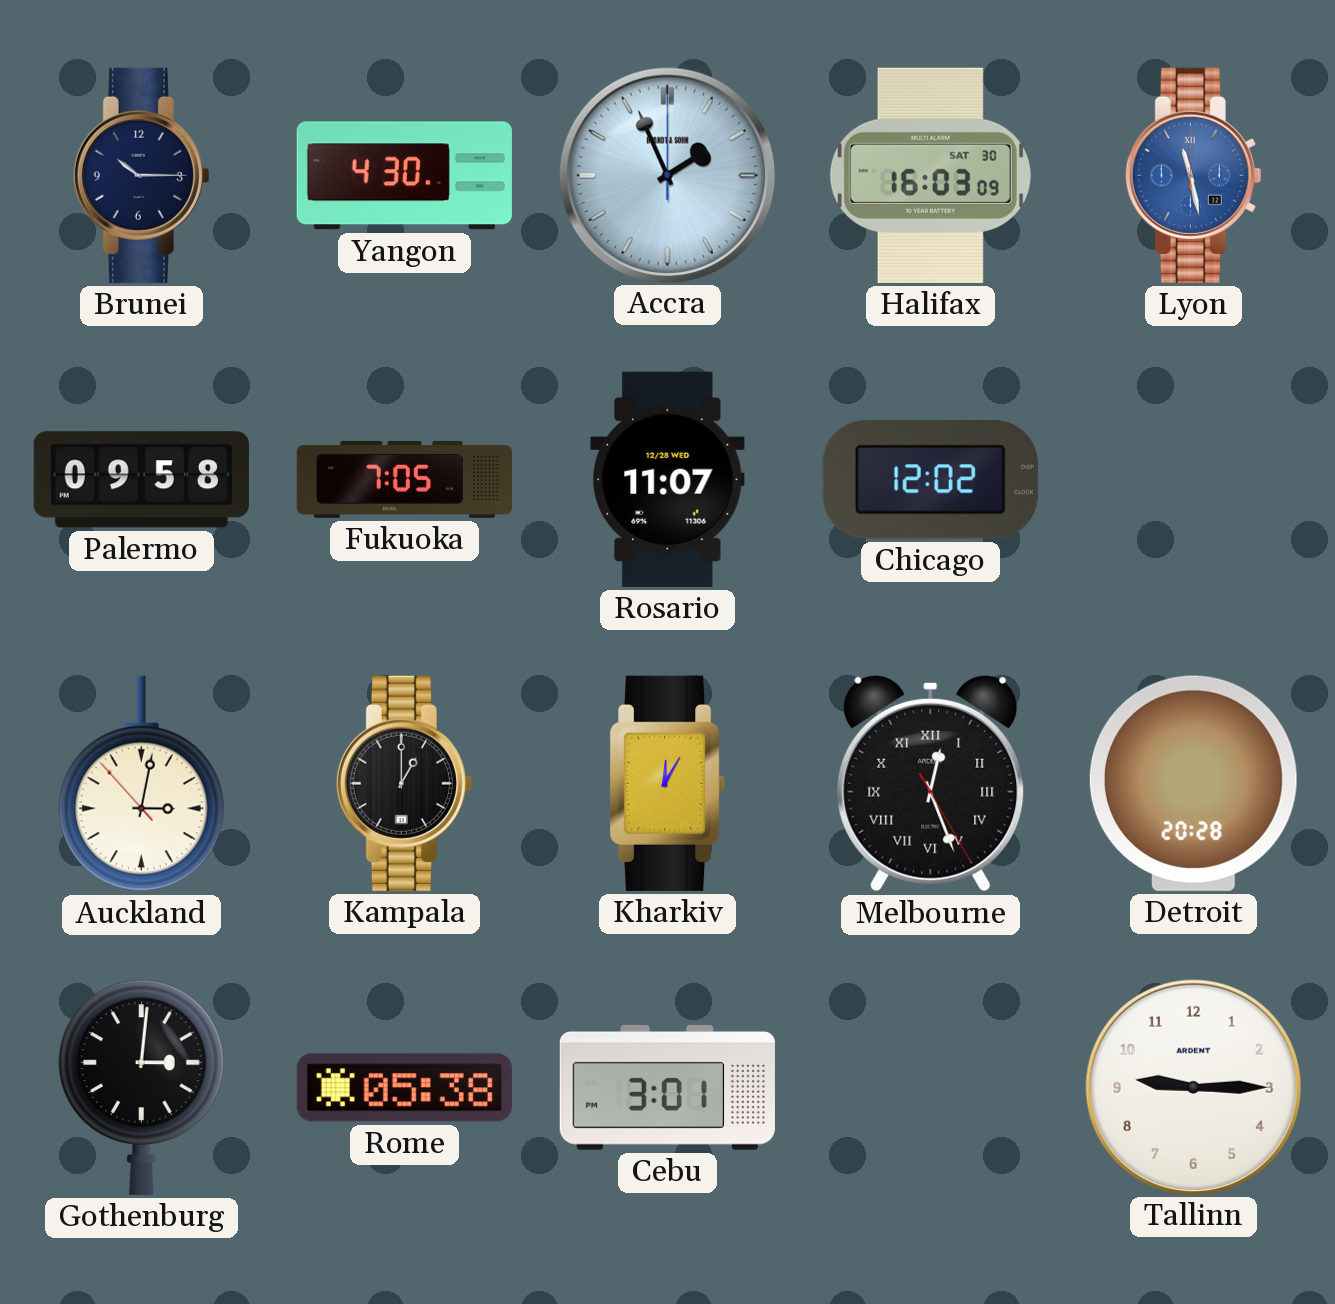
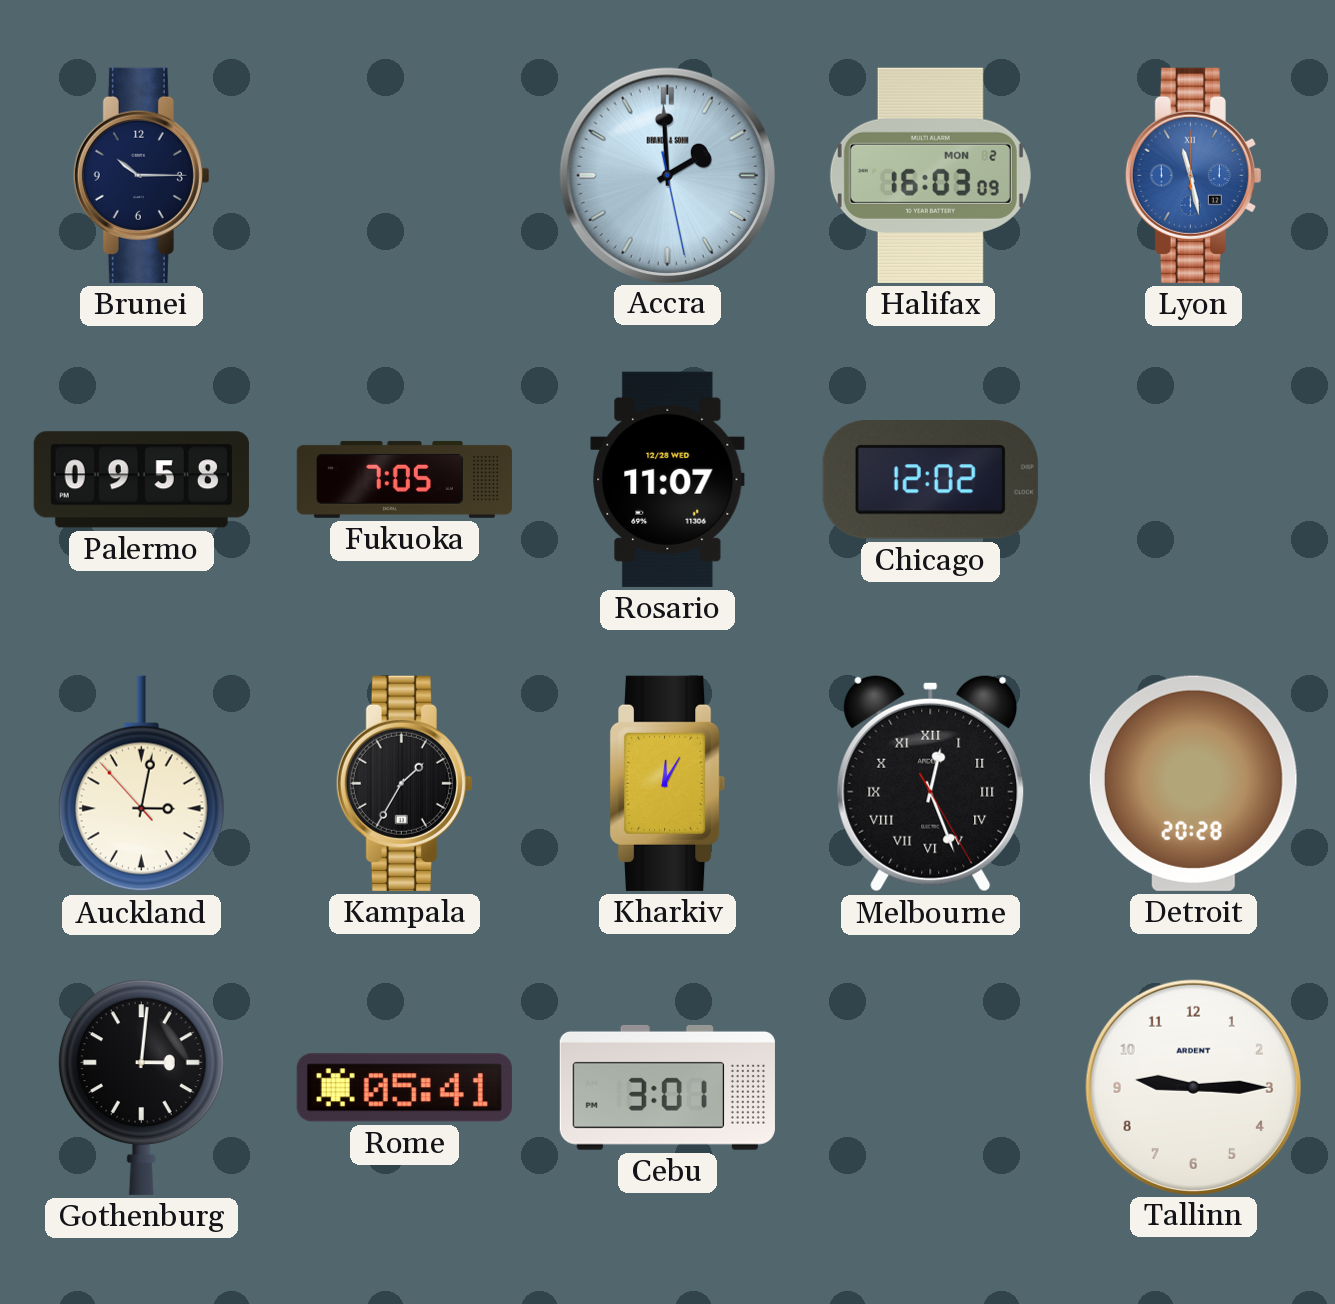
Yangon: 4:30 -> none
Accra: 1:56 -> 1:59
Halifax date: SAT 30 -> MON 2
Kampala: 1:00 -> 1:35
Rome: 05:38 -> 05:41
